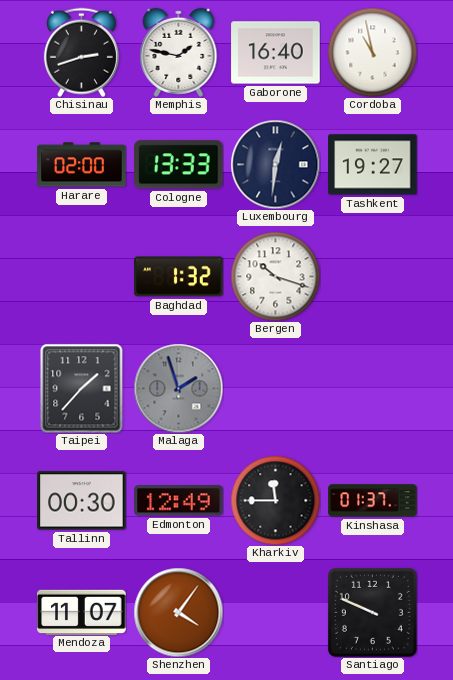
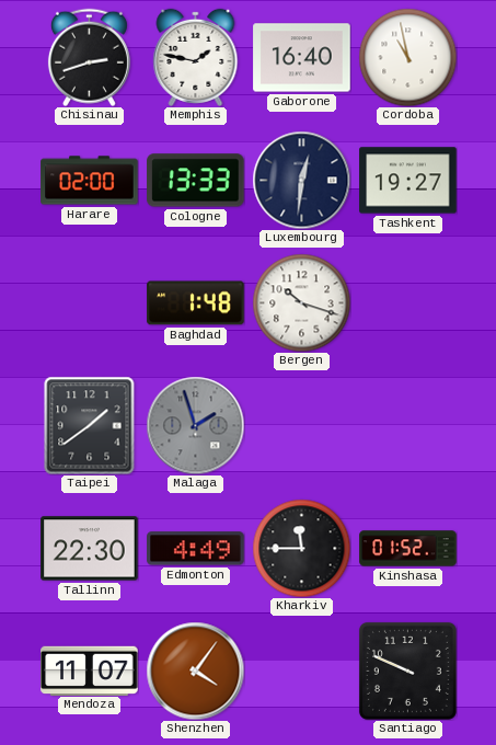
Baghdad: 1:32 -> 1:48
Taipei: 1:37 -> 1:39
Tallinn: 00:30 -> 22:30
Edmonton: 12:49 -> 4:49
Kinshasa: 01:37 -> 01:52
